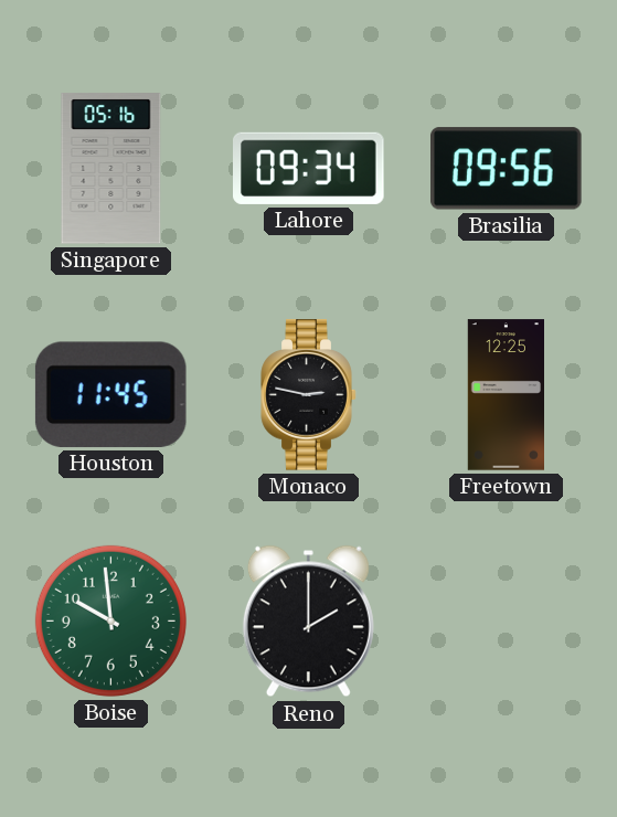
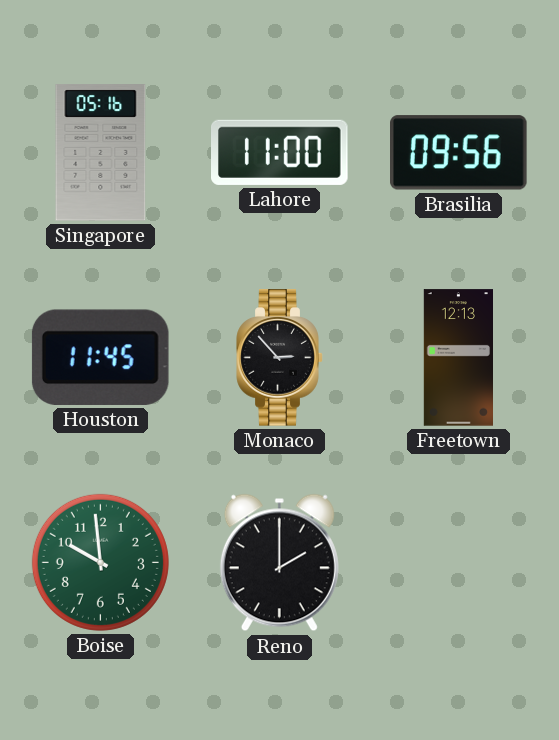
Lahore: 09:34 -> 11:00
Monaco: 2:47 -> 2:53
Freetown: 12:25 -> 12:13
